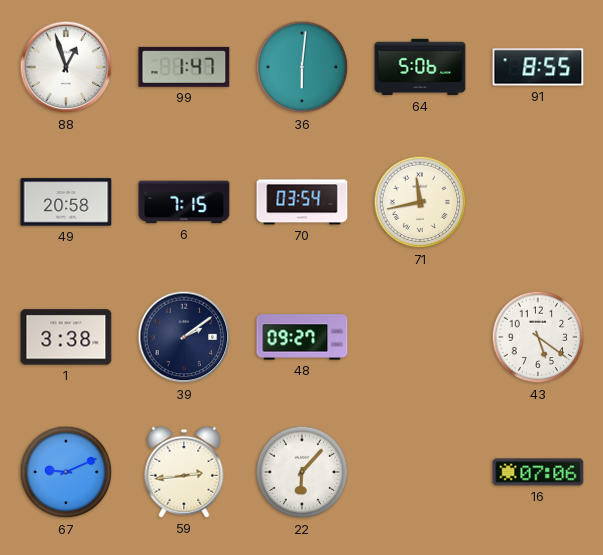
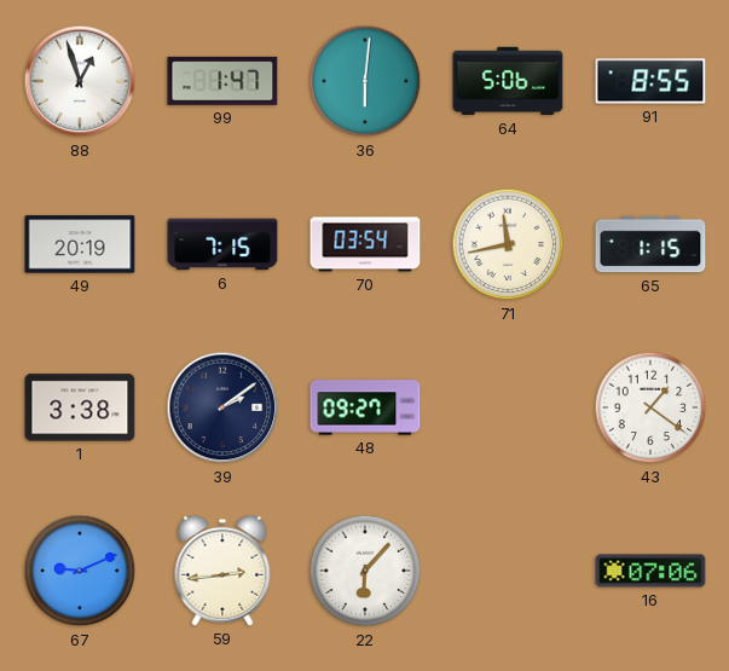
49: 20:58 -> 20:19
65: none -> 1:15
43: 5:21 -> 1:21
